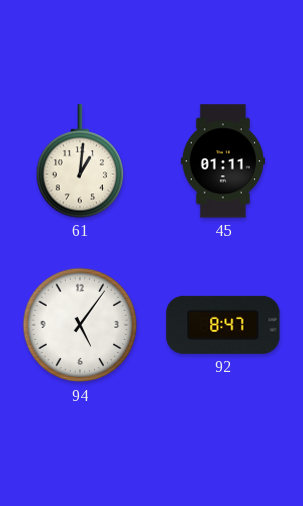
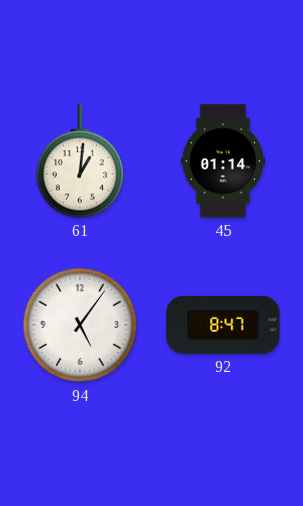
45: 01:11 -> 01:14
